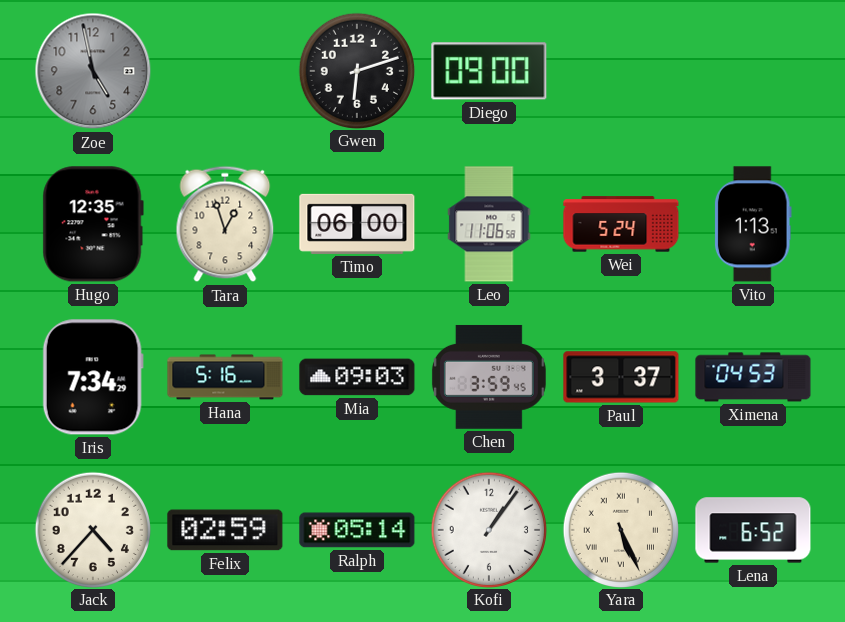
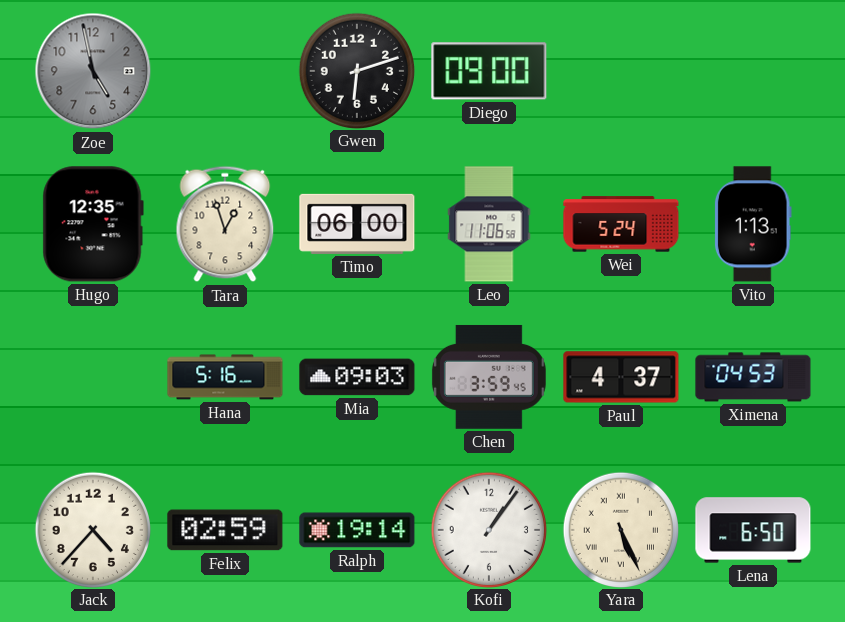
Iris: 7:34 -> none
Paul: 3:37 -> 4:37
Ralph: 05:14 -> 19:14
Lena: 6:52 -> 6:50
